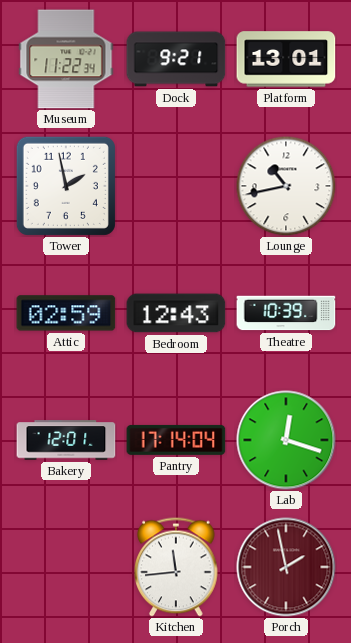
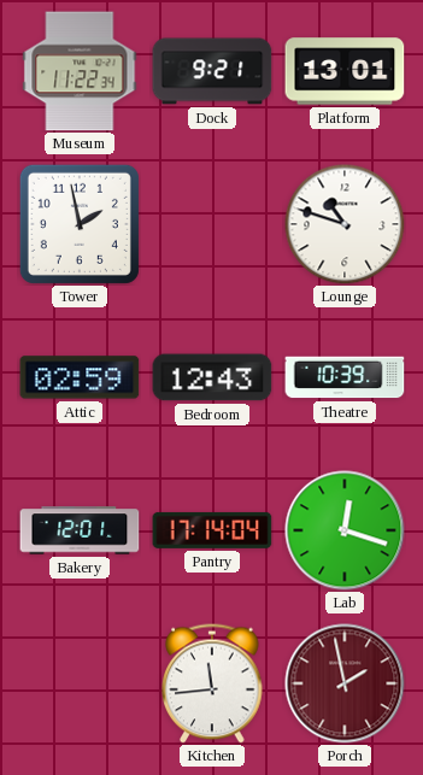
Lounge: 10:43 -> 10:48
